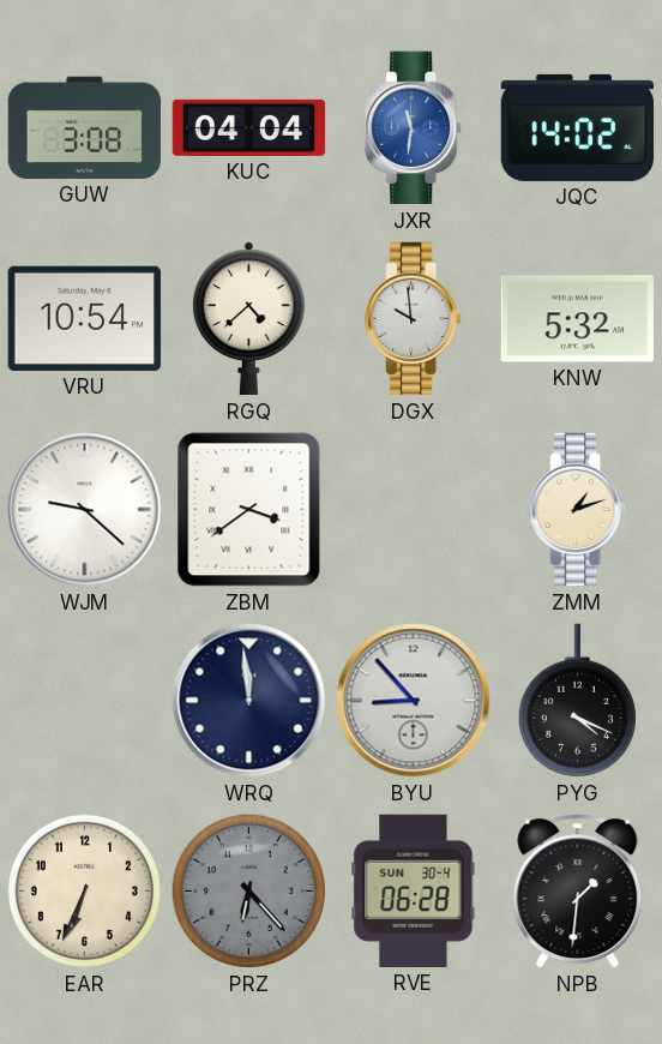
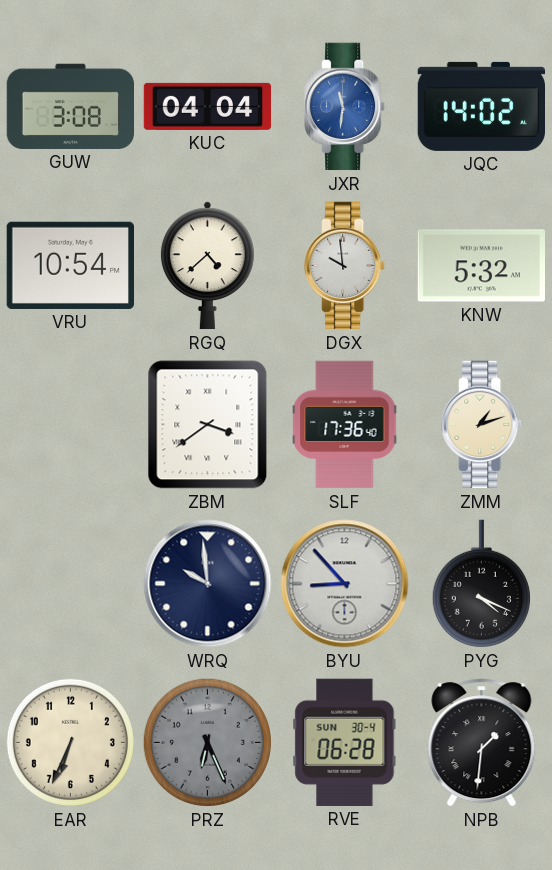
WJM: 9:22 -> none
SLF: none -> 17:36
WRQ: 11:59 -> 9:59
PRZ: 6:23 -> 6:26
